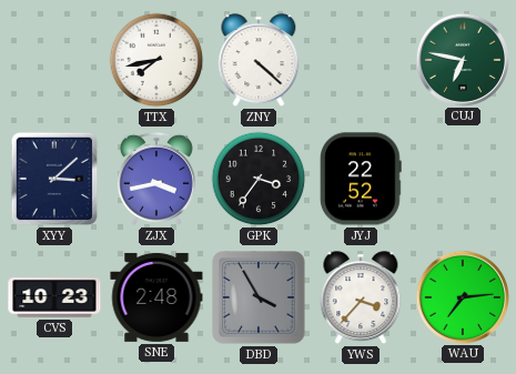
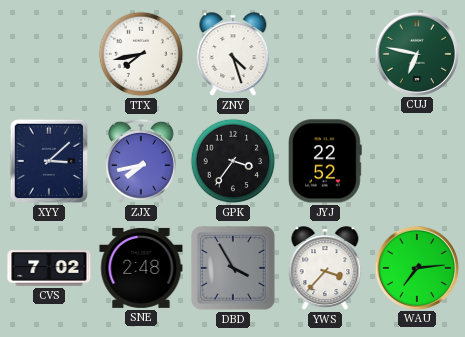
ZNY: 4:22 -> 4:27
ZJX: 3:43 -> 7:43
CVS: 10:23 -> 7:02
